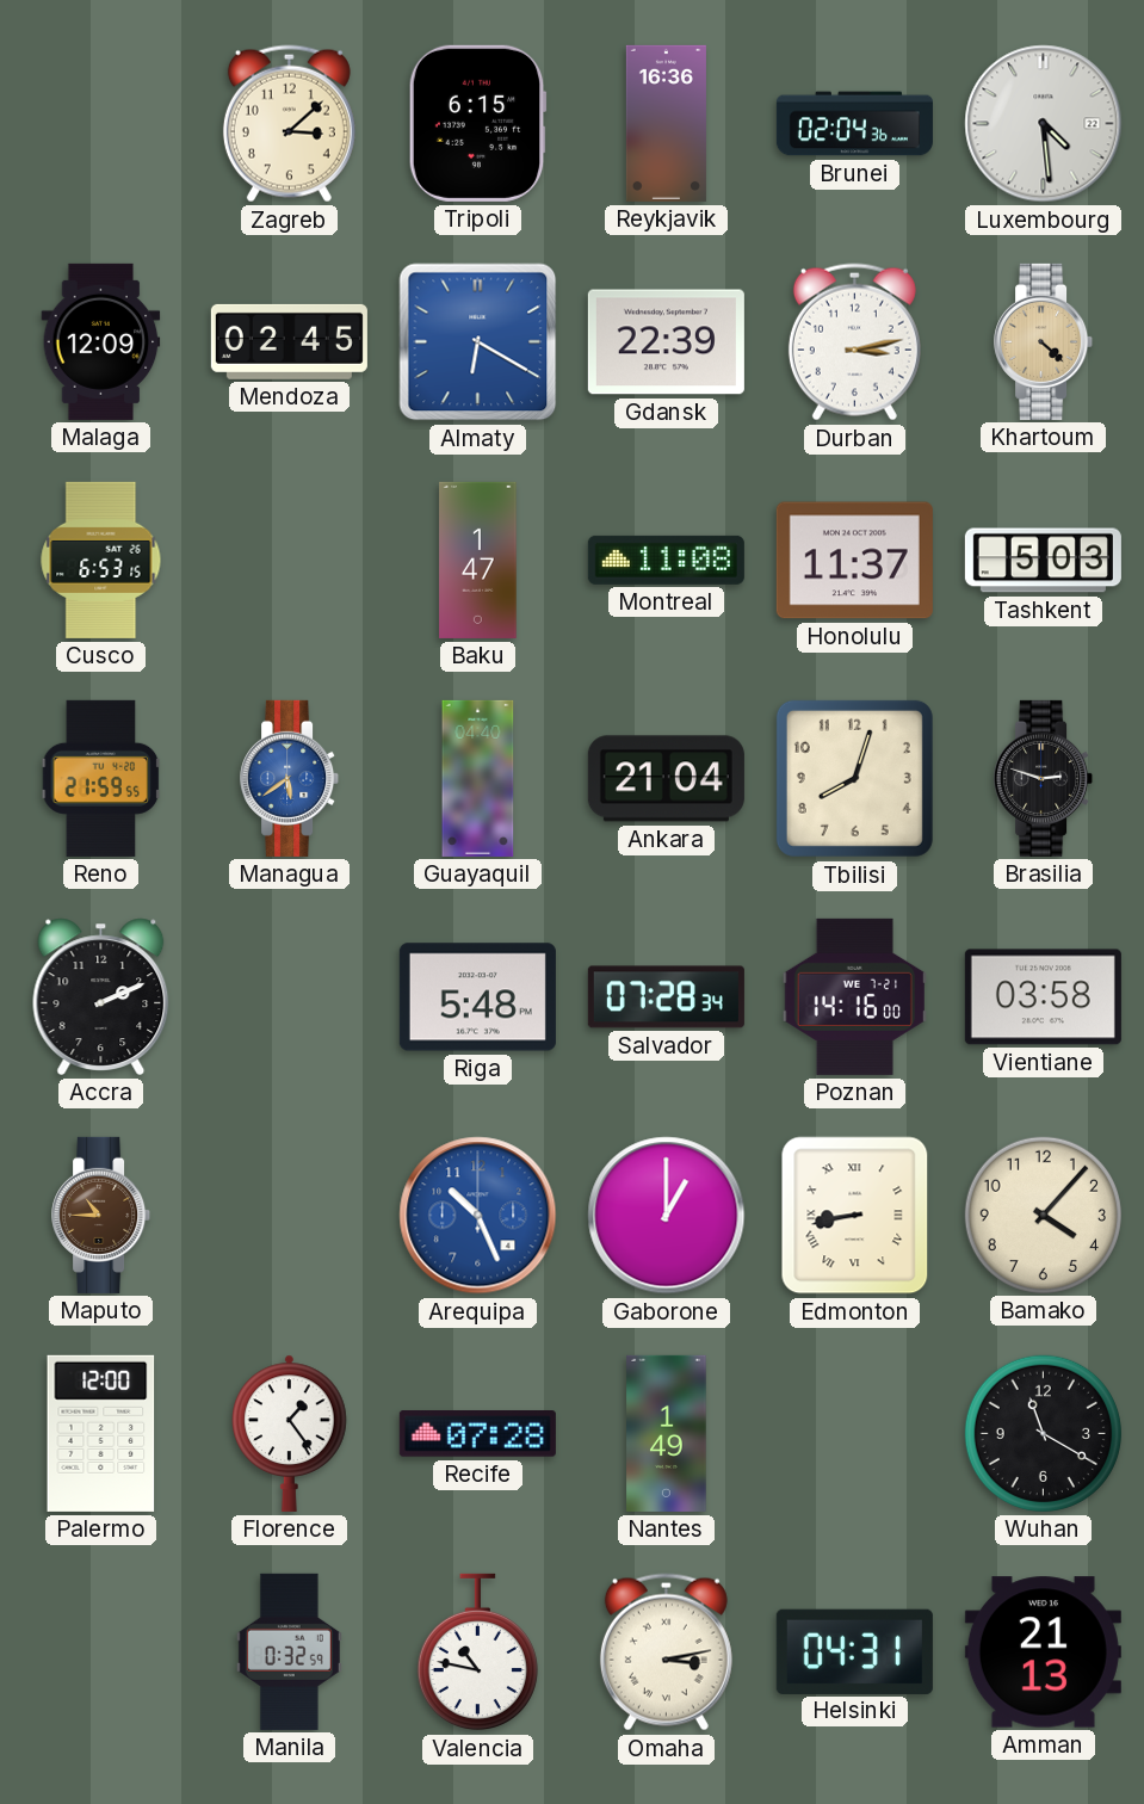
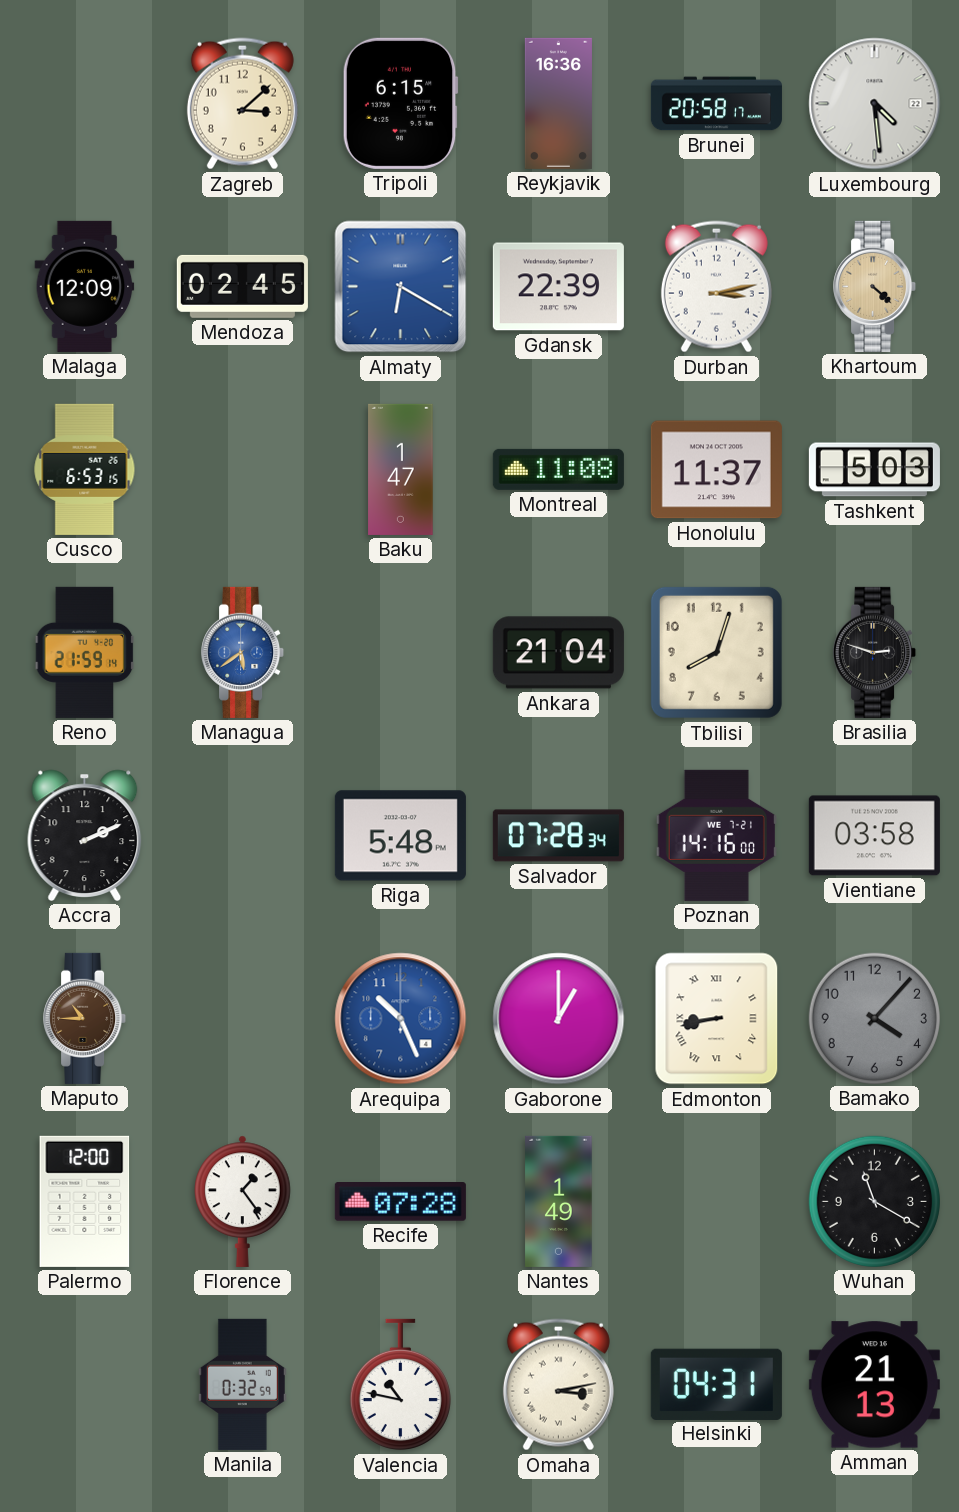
Brunei: 02:04 -> 20:58
Reno: 21:59:55 -> 21:59:14
Guayaquil: 04:40 -> none
Bamako dial: cream -> grey
